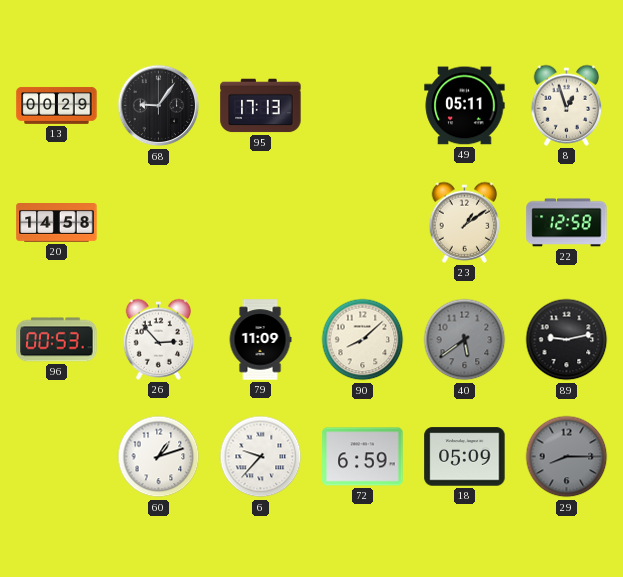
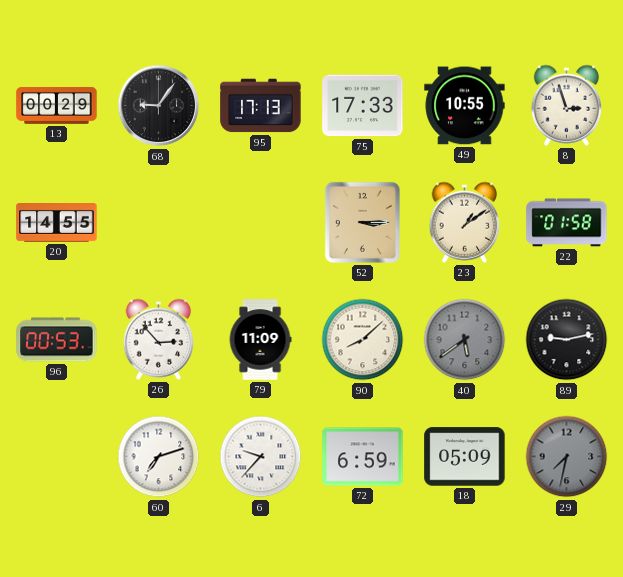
75: none -> 17:33
49: 05:11 -> 10:55
8: 12:57 -> 2:57
20: 14:58 -> 14:55
52: none -> 3:15
22: 12:58 -> 01:58
60: 1:12 -> 7:12
29: 8:15 -> 7:32
